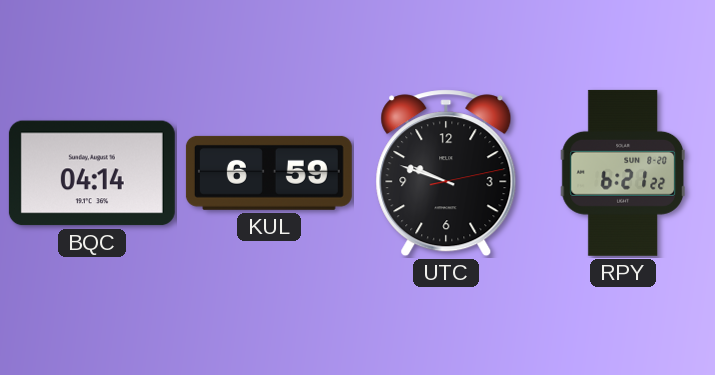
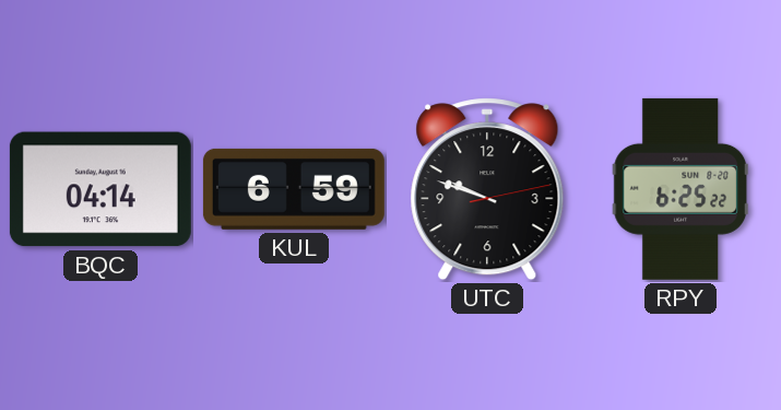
RPY: 6:21 -> 6:25
